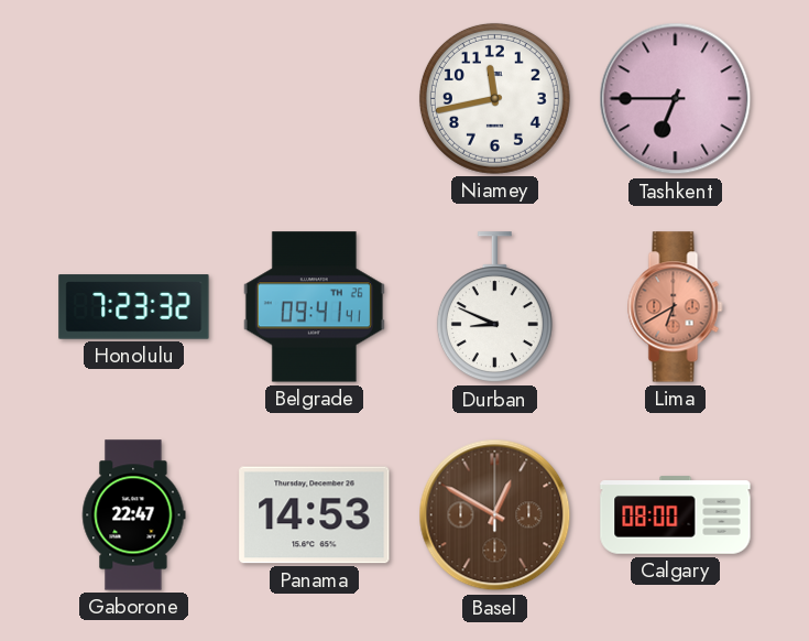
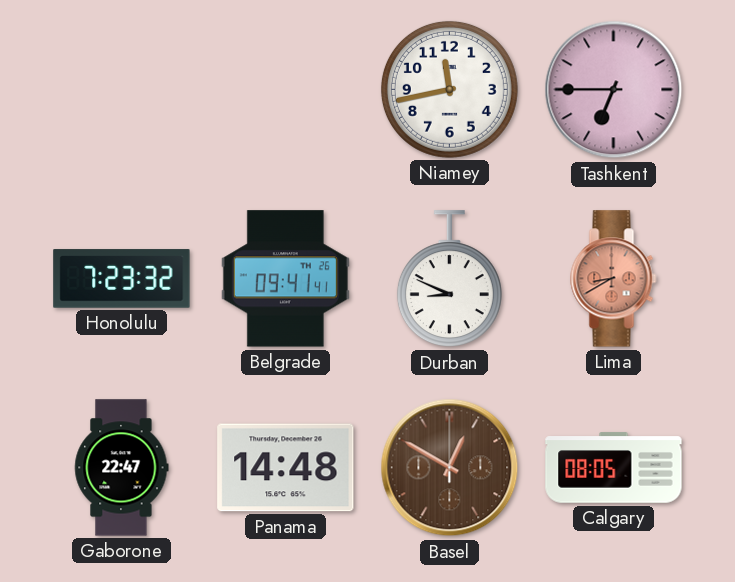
Lima: 6:40 -> 8:40
Panama: 14:53 -> 14:48
Calgary: 08:00 -> 08:05
